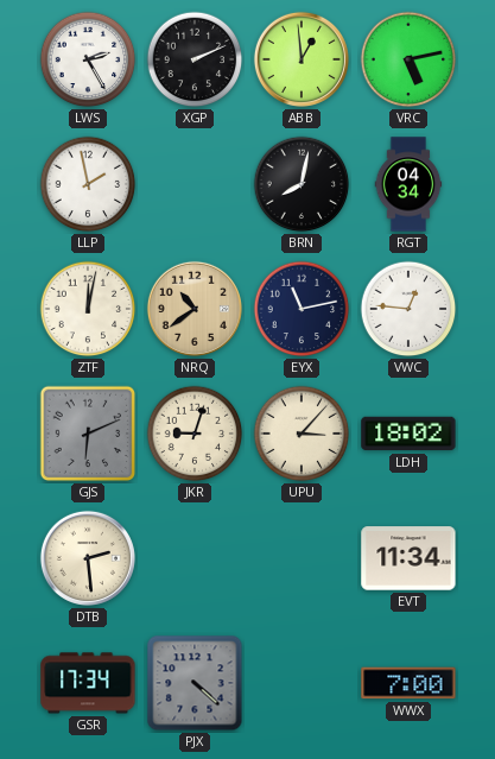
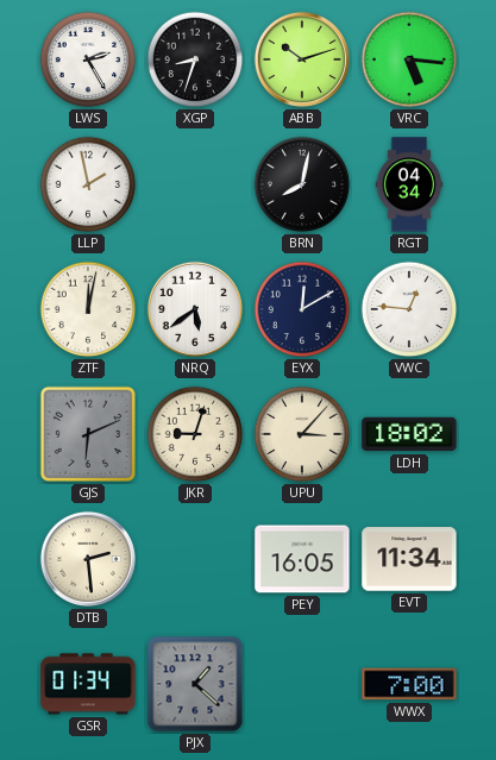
XGP: 2:11 -> 8:33
ABB: 12:59 -> 10:12
VRC: 5:13 -> 5:16
NRQ: 10:39 -> 5:39
NRQ dial: champagne -> white
EYX: 11:13 -> 12:10
PEY: none -> 16:05
GSR: 17:34 -> 01:34
PJX: 4:22 -> 1:22
